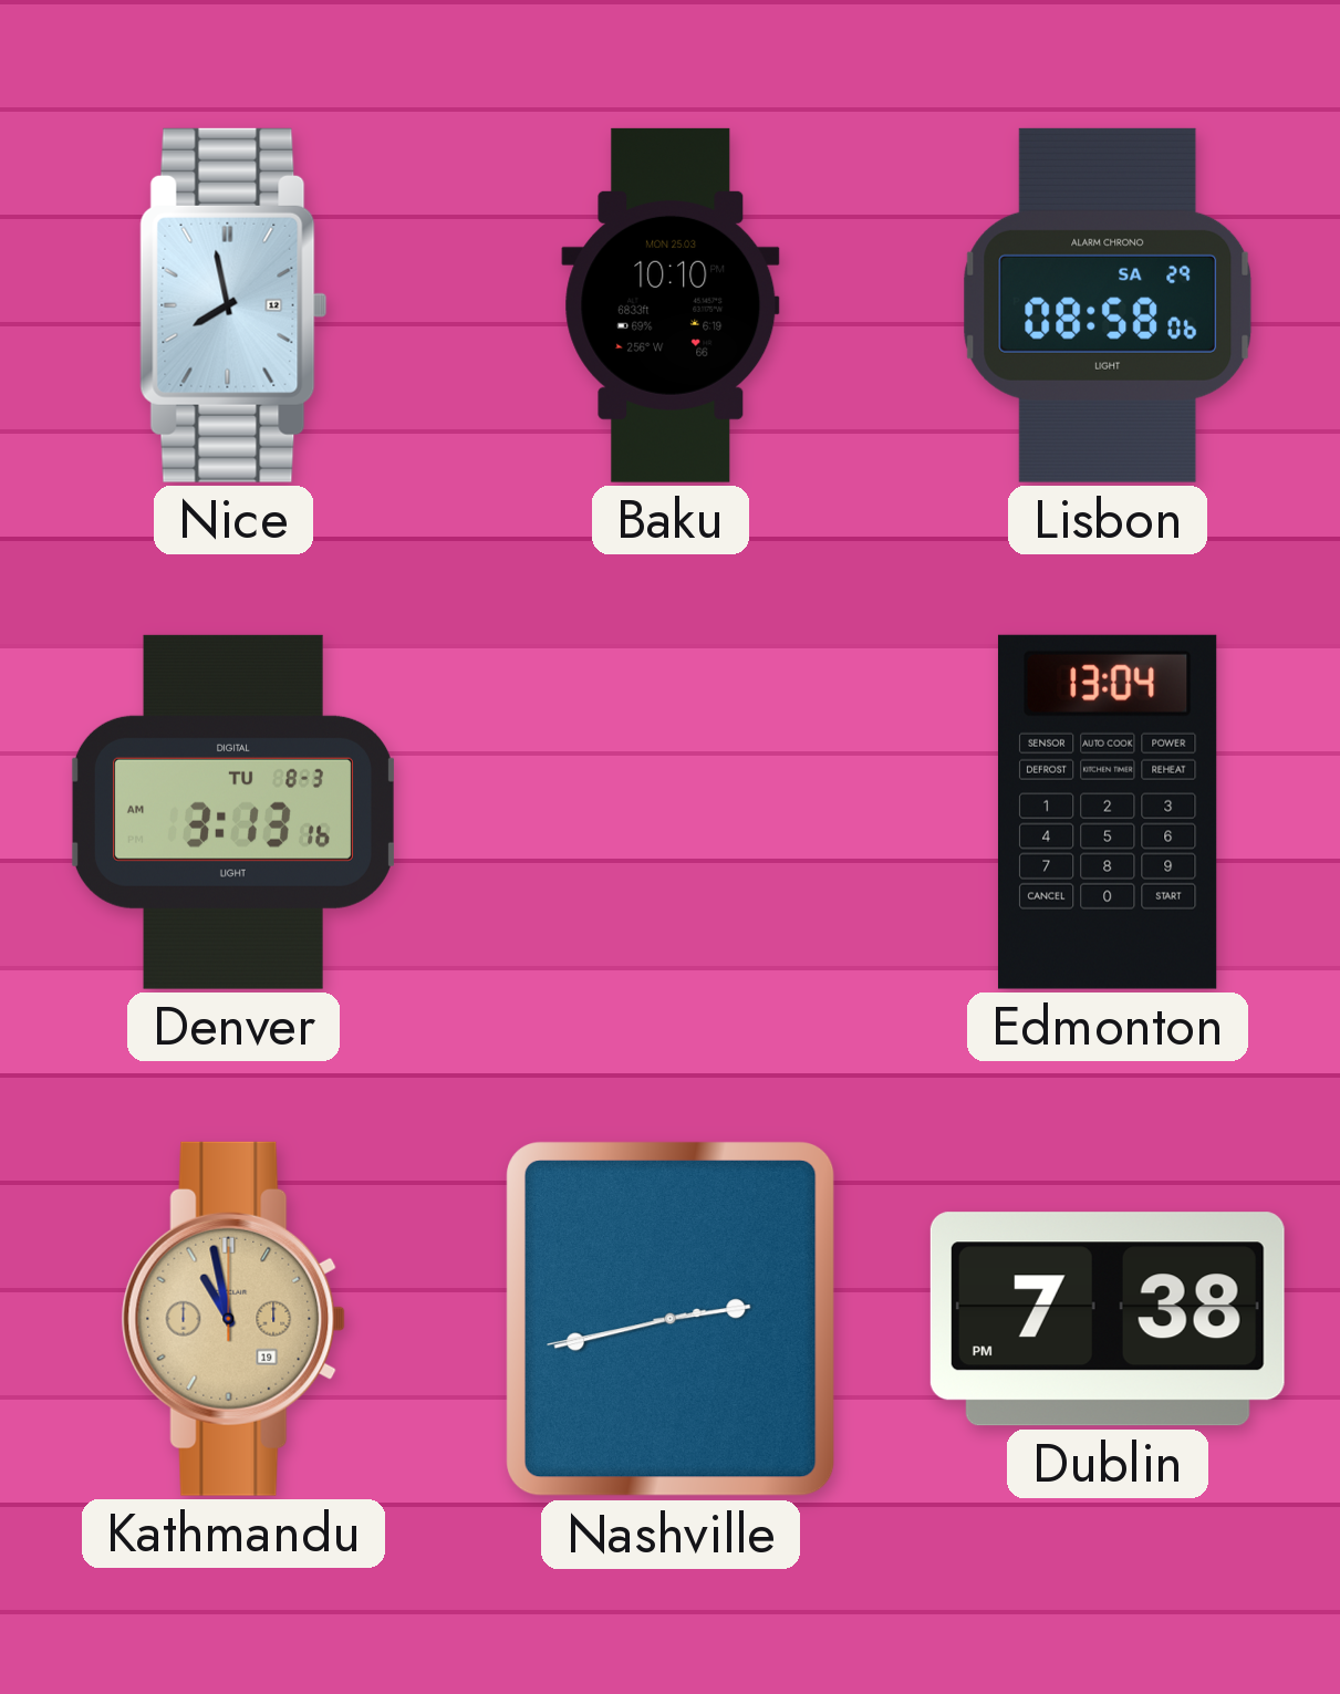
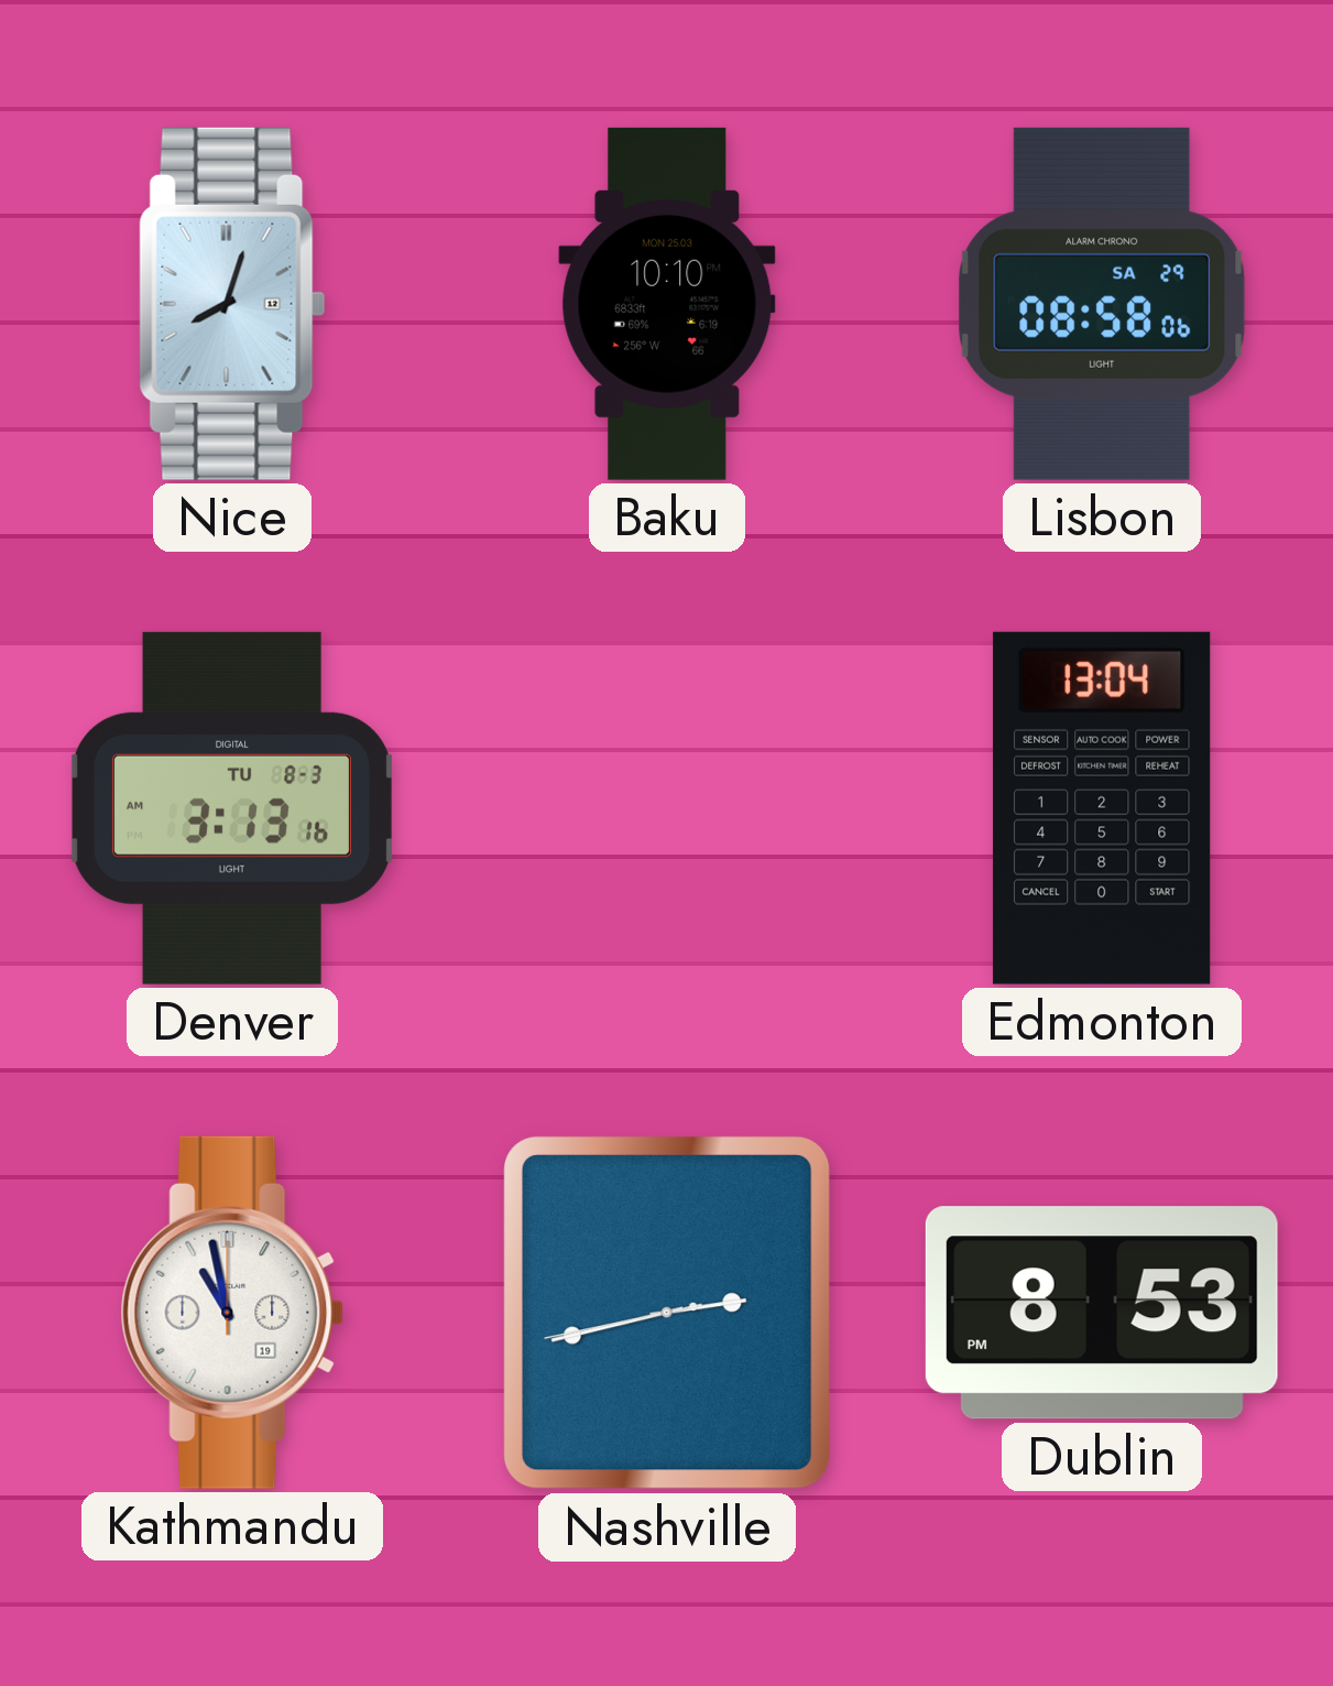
Nice: 7:58 -> 8:03
Kathmandu dial: champagne -> white
Dublin: 7:38 -> 8:53
